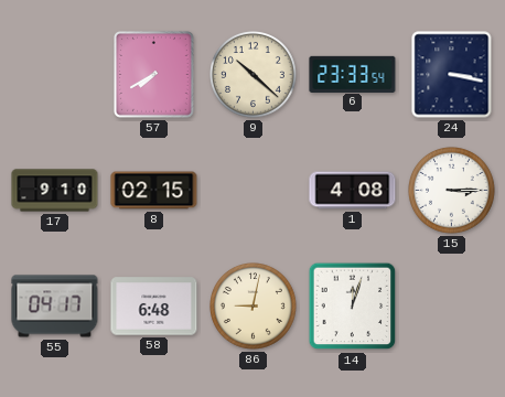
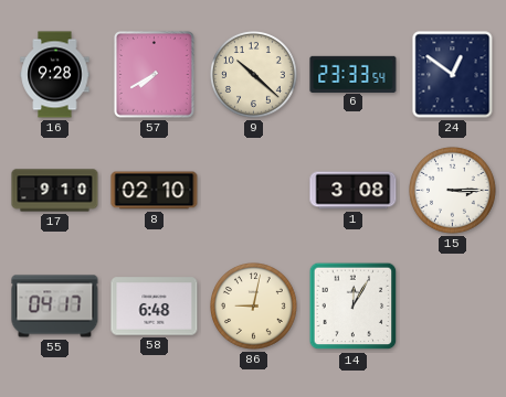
16: none -> 9:28
24: 3:17 -> 12:51
8: 02:15 -> 02:10
1: 4:08 -> 3:08
14: 12:03 -> 12:05
